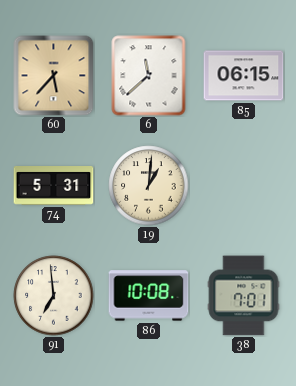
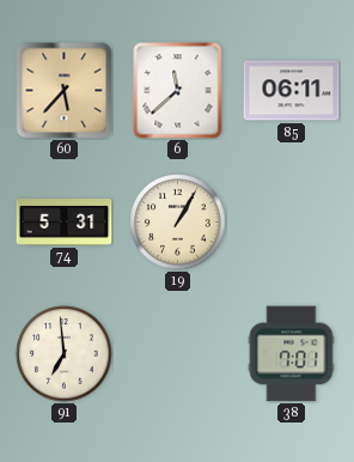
85: 06:15 -> 06:11
19: 1:01 -> 1:05
86: 10:08 -> none
